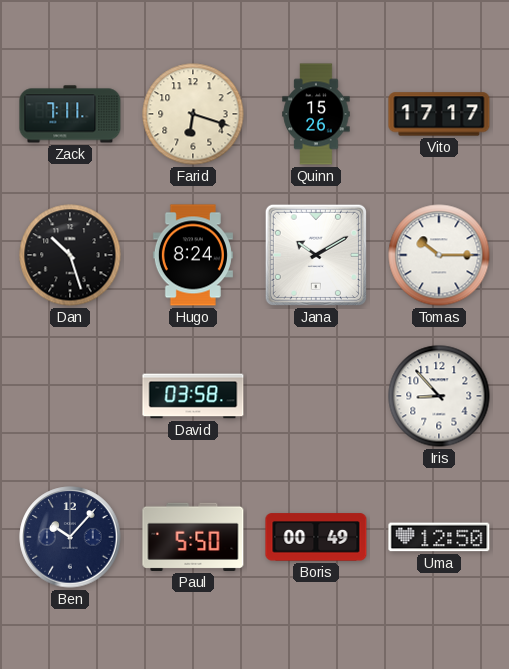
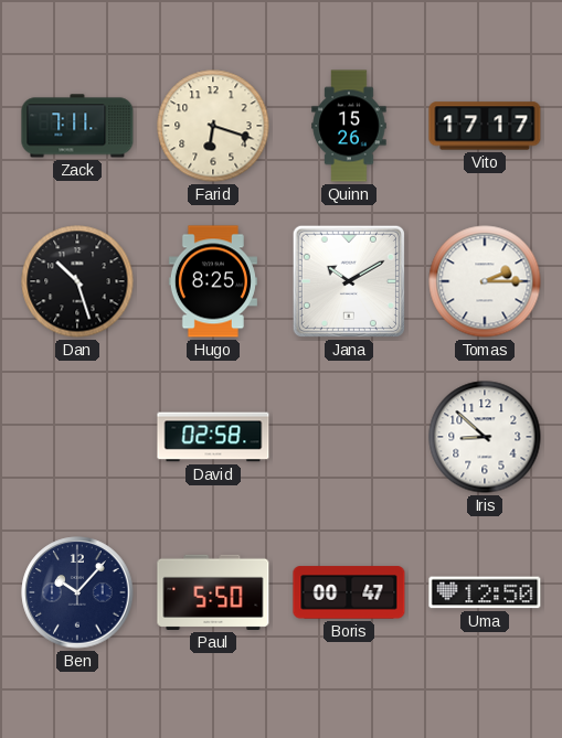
Hugo: 8:24 -> 8:25
Tomas: 10:15 -> 2:15
David: 03:58 -> 02:58
Iris: 8:53 -> 8:52
Boris: 00:49 -> 00:47
